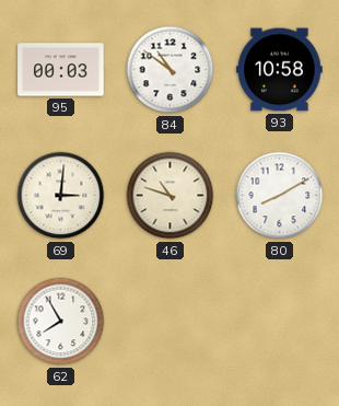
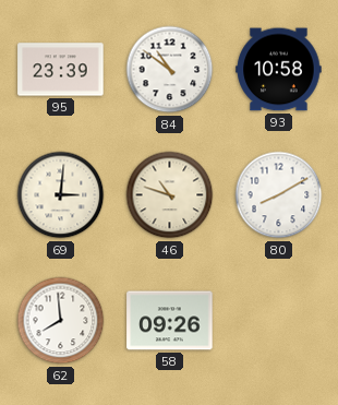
95: 00:03 -> 23:39
62: 7:55 -> 7:59
58: none -> 09:26
